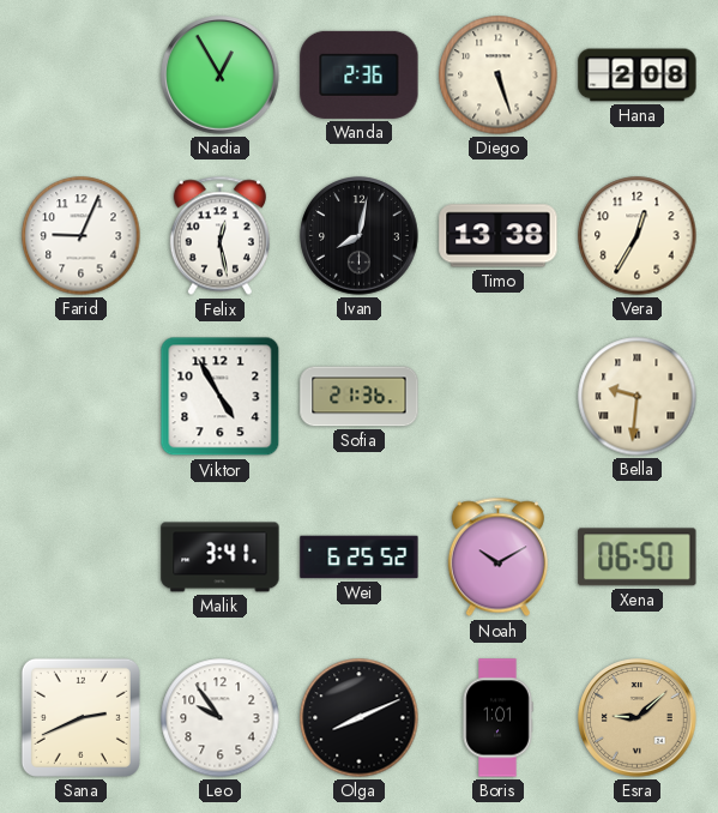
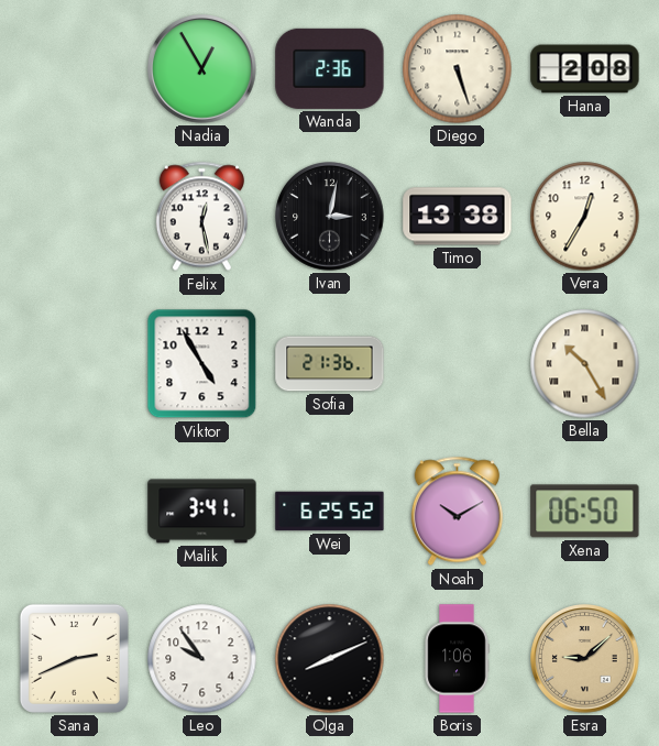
Farid: 9:04 -> none
Ivan: 8:02 -> 3:02
Bella: 9:31 -> 10:25
Boris: 1:01 -> 1:06
